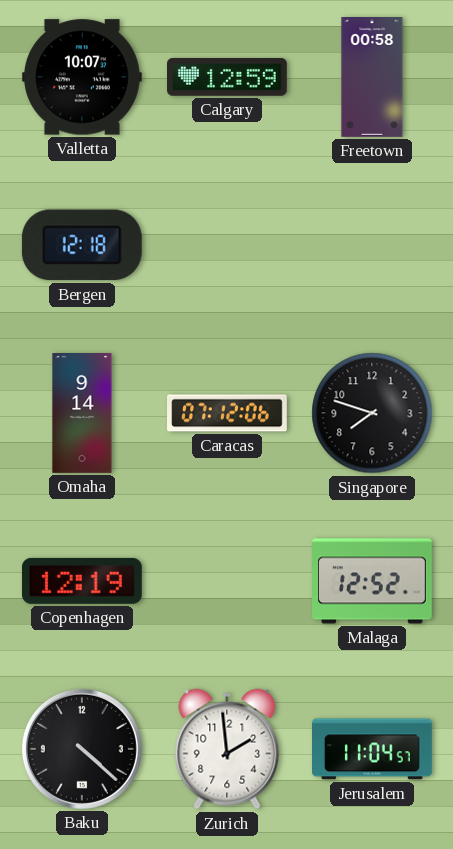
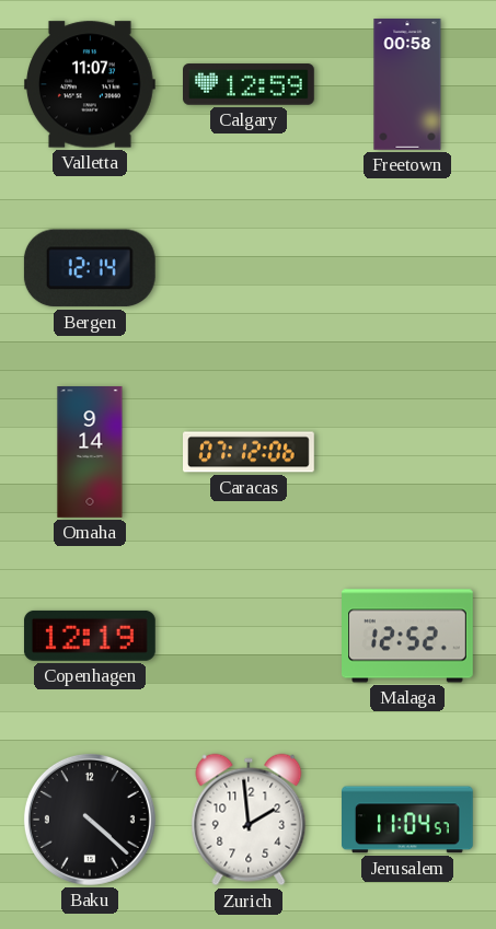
Valletta: 10:07 -> 11:07
Bergen: 12:18 -> 12:14
Singapore: 7:48 -> none
